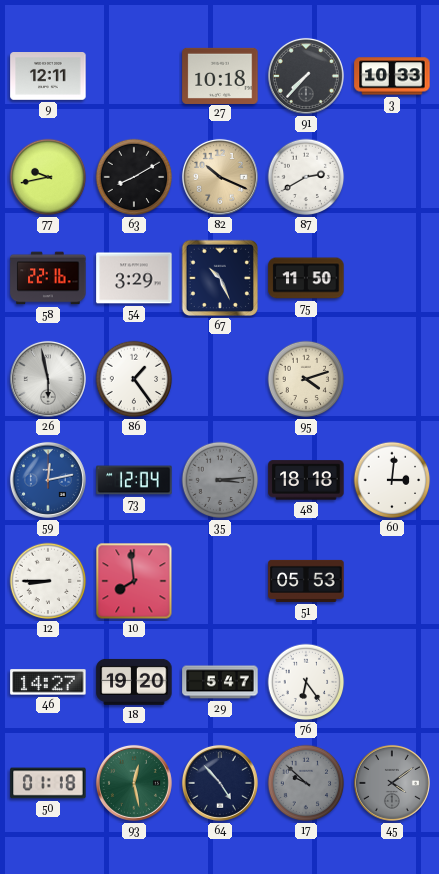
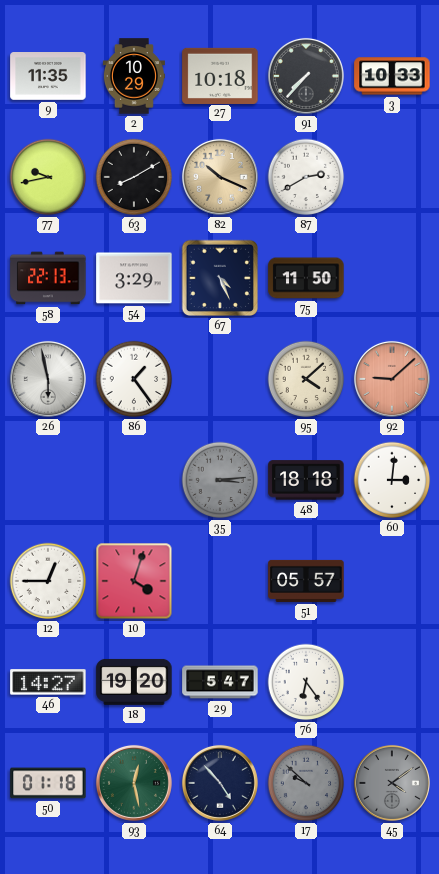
9: 12:11 -> 11:35
2: none -> 10:29
58: 22:16 -> 22:13
67: 10:26 -> 4:26
95: 4:12 -> 4:08
92: none -> 9:08
59: 12:13 -> none
73: 12:04 -> none
12: 8:45 -> 12:45
10: 7:59 -> 4:03
51: 05:53 -> 05:57
